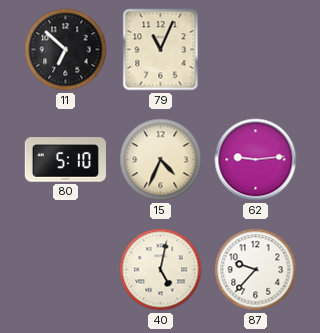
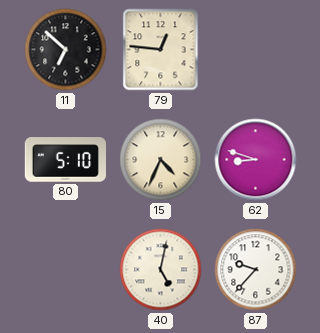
79: 11:04 -> 12:46
62: 9:14 -> 8:48
